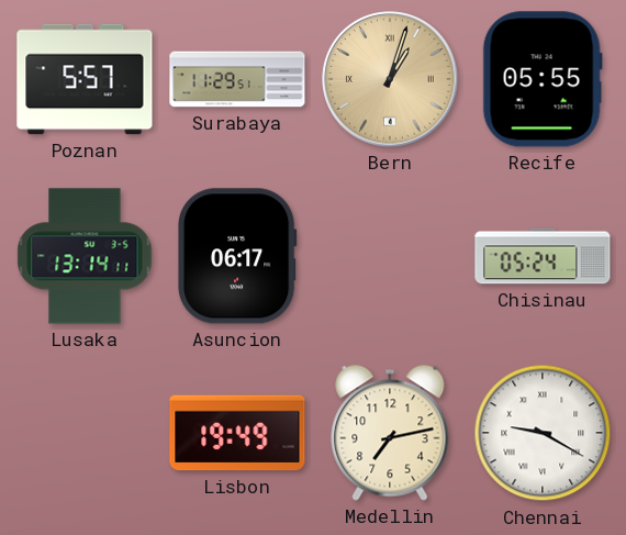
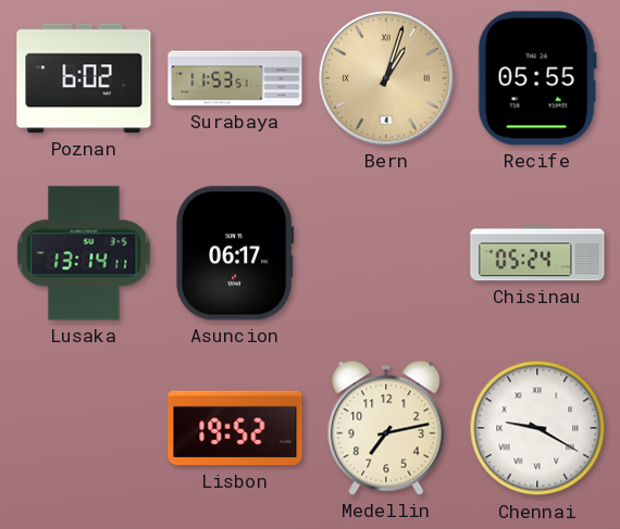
Poznan: 5:57 -> 6:02
Surabaya: 11:29 -> 11:53
Lisbon: 19:49 -> 19:52
